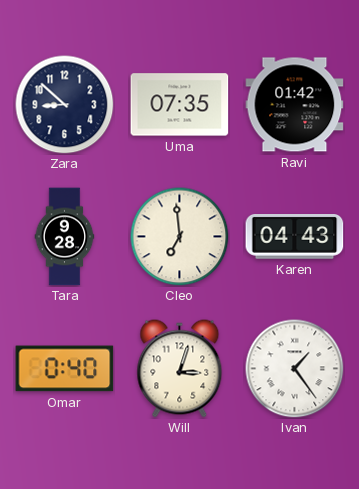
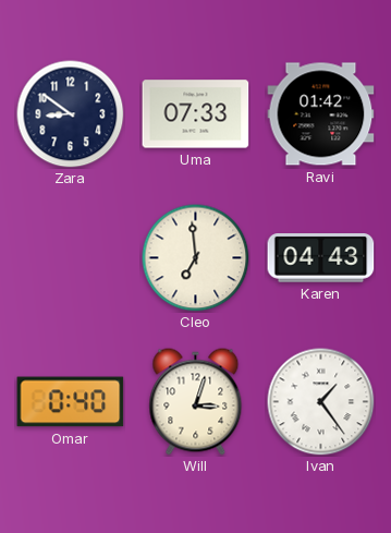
Zara: 8:52 -> 8:51
Uma: 07:35 -> 07:33
Tara: 9:28 -> none
